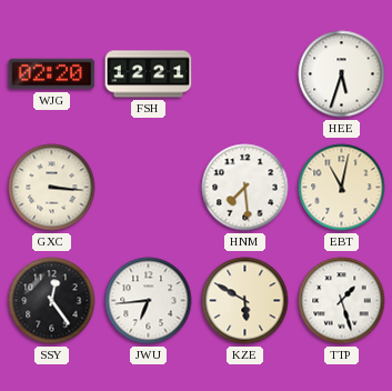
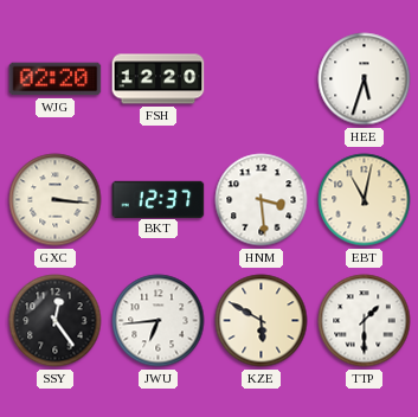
FSH: 12:21 -> 12:20
BKT: none -> 12:37
HNM: 7:29 -> 3:29
TTP: 1:27 -> 1:30
